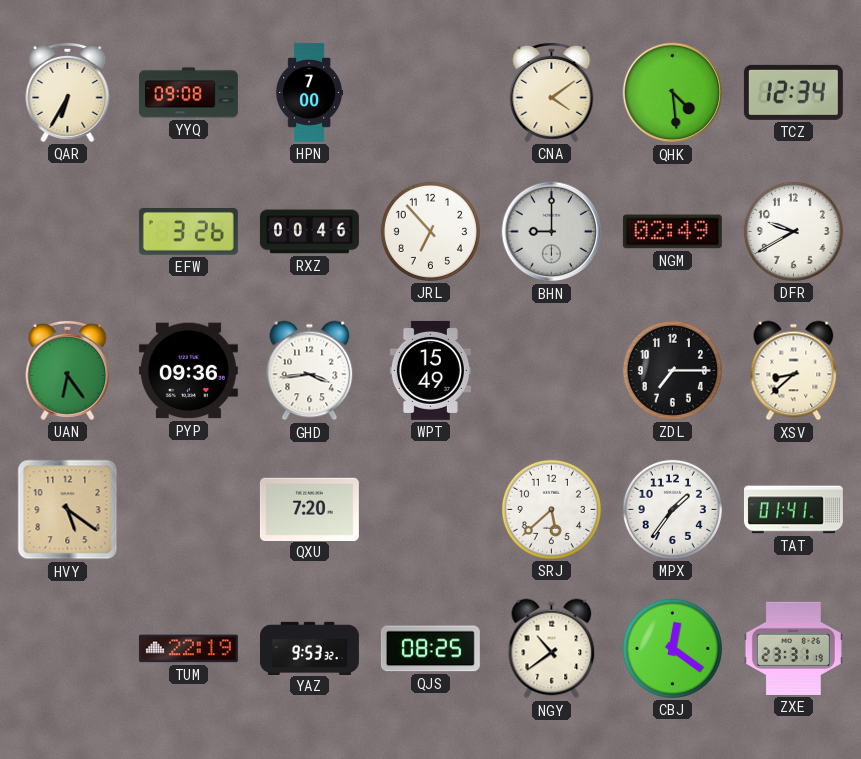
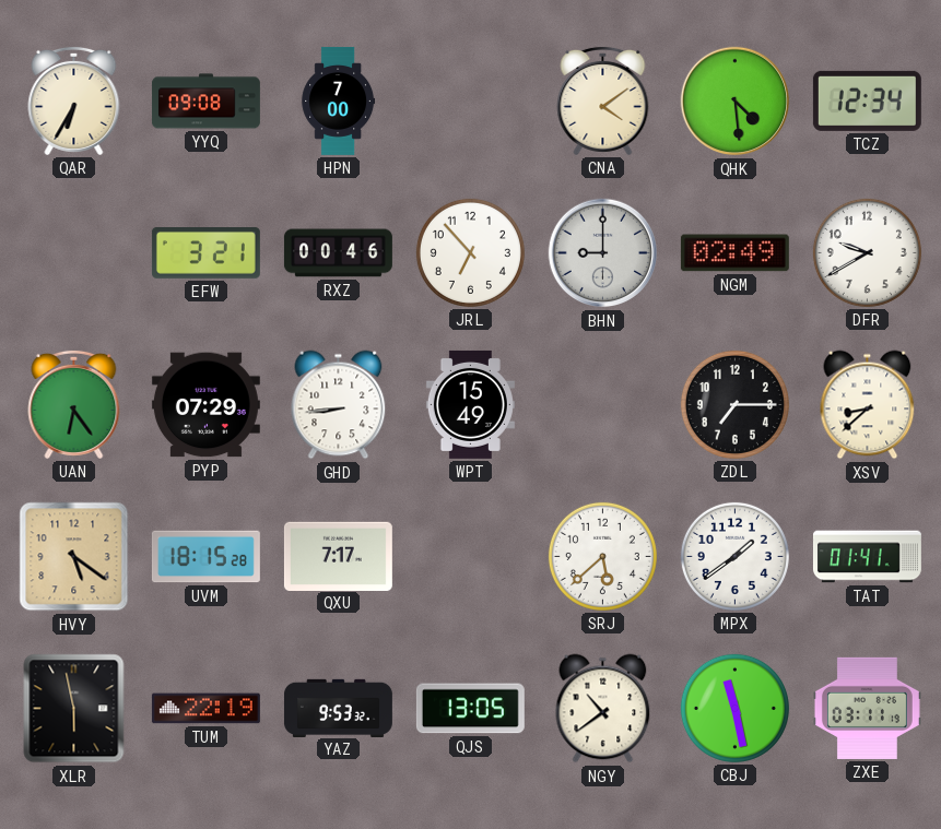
EFW: 3:26 -> 3:21
PYP: 09:36 -> 07:29
GHD: 3:44 -> 8:44
UVM: none -> 18:15
QXU: 7:20 -> 7:17
MPX: 1:36 -> 1:39
XLR: none -> 5:58
QJS: 08:25 -> 13:05
CBJ: 12:21 -> 11:28
ZXE: 23:31 -> 03:11
